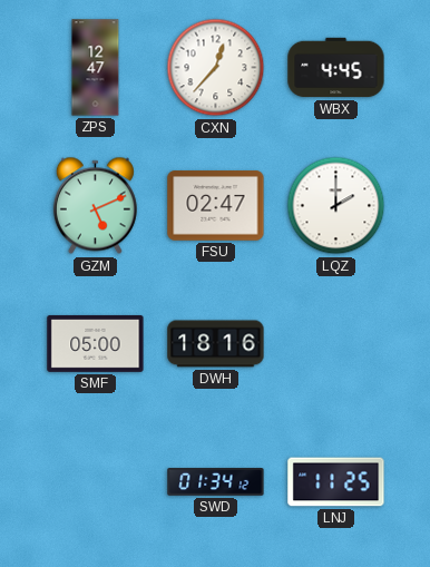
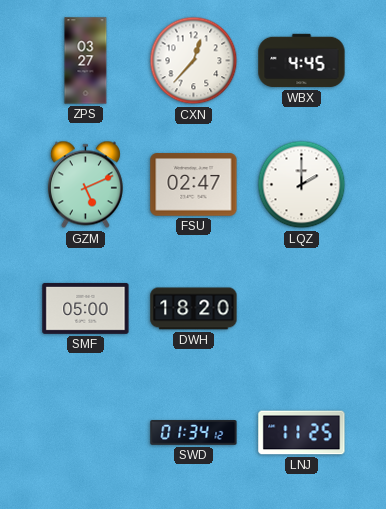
ZPS: 12:47 -> 03:27
DWH: 18:16 -> 18:20
